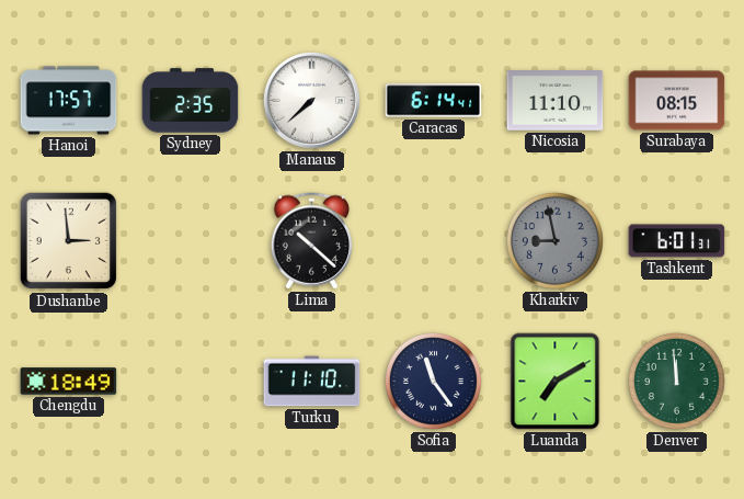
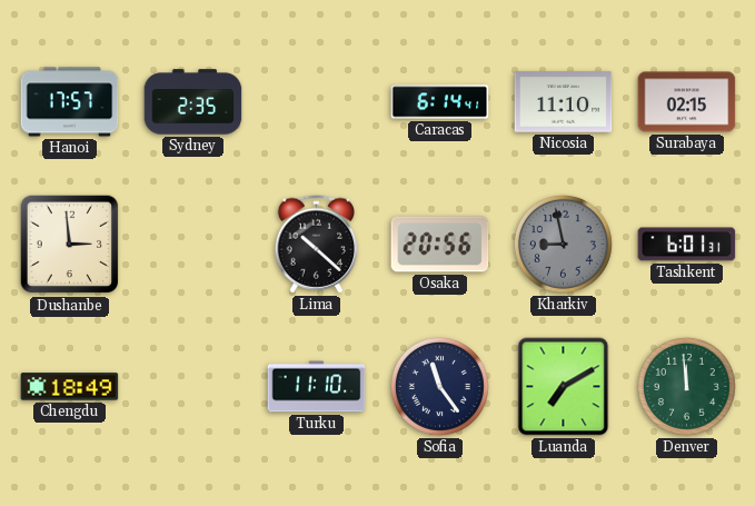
Manaus: 7:38 -> none
Surabaya: 08:15 -> 02:15
Osaka: none -> 20:56
